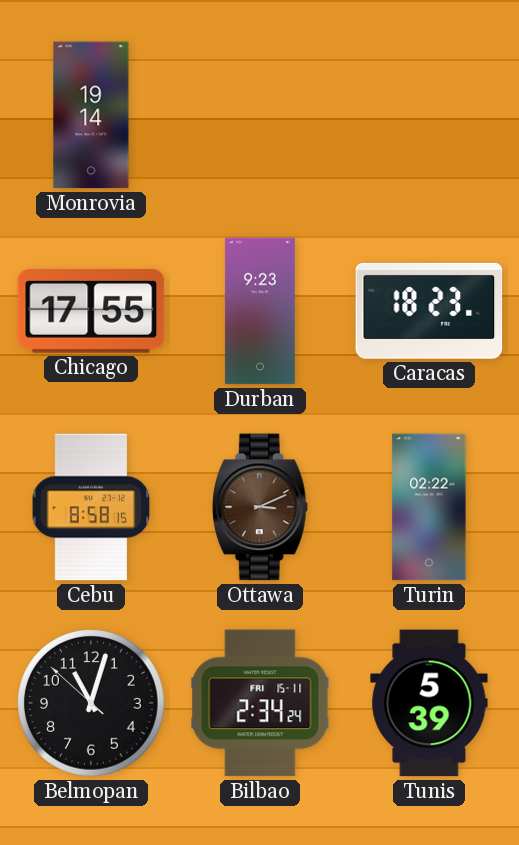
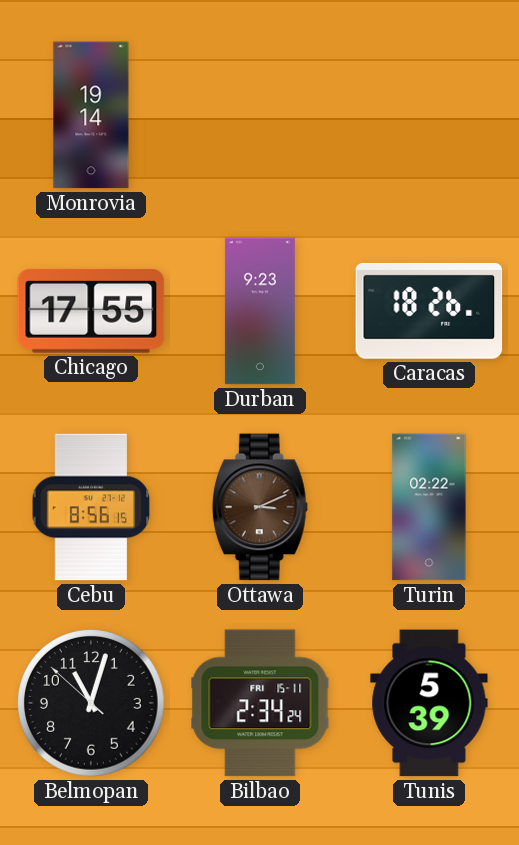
Caracas: 18:23 -> 18:26
Cebu: 8:58 -> 8:56
